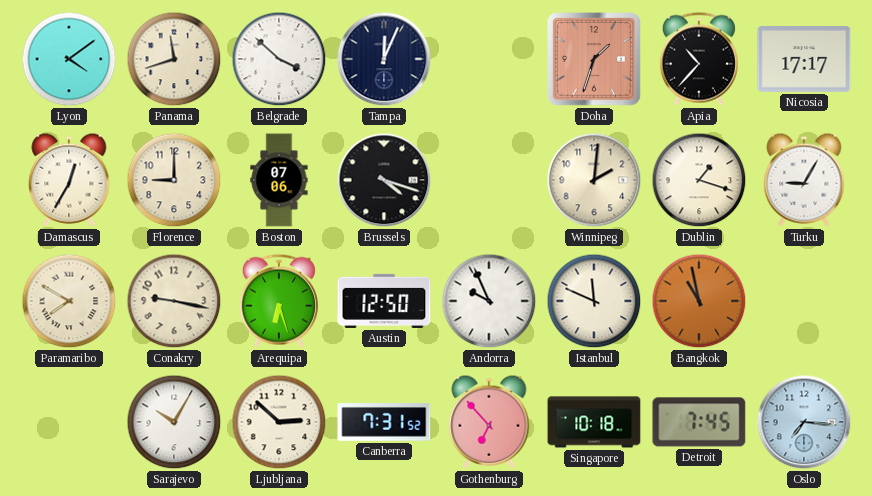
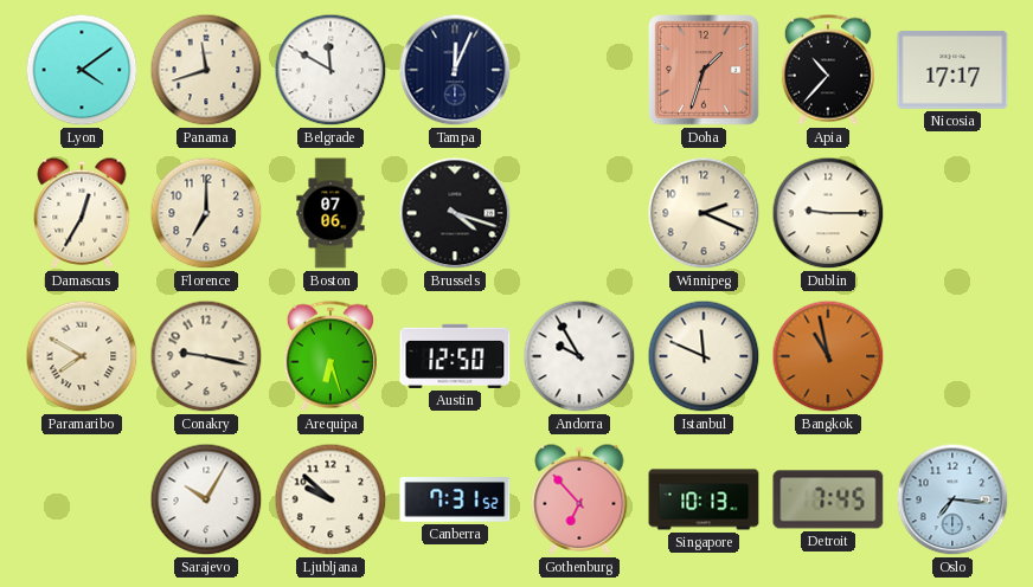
Belgrade: 3:52 -> 11:50
Florence: 9:00 -> 7:00
Winnipeg: 2:01 -> 2:19
Dublin: 1:18 -> 9:15
Turku: 9:05 -> none
Andorra: 9:56 -> 9:55
Ljubljana: 2:52 -> 9:52
Singapore: 10:18 -> 10:13
